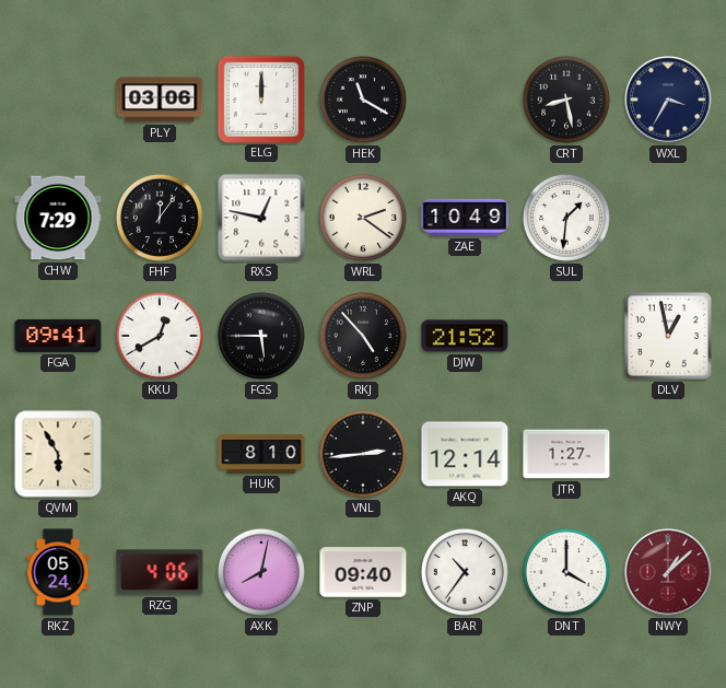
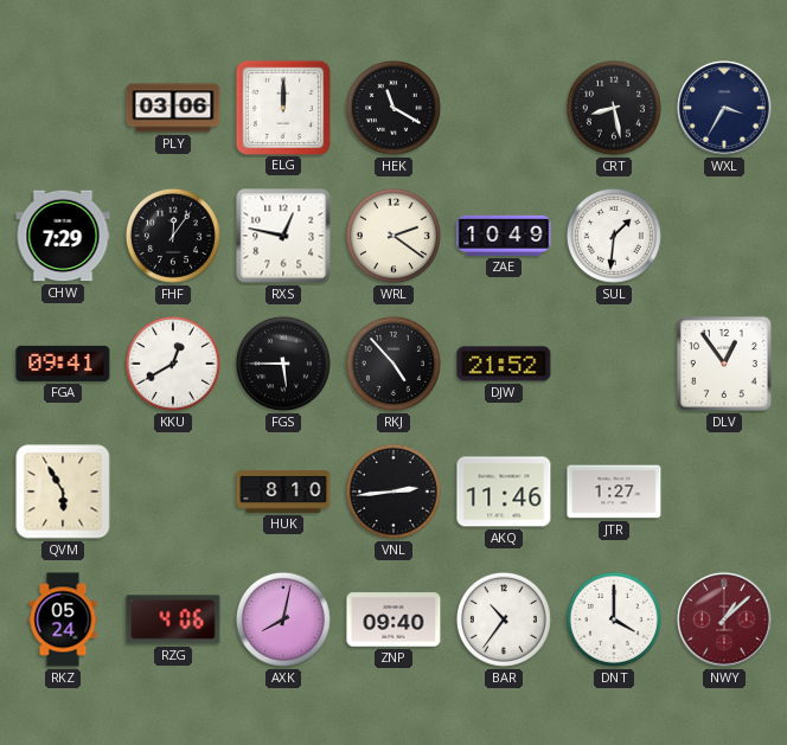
DLV: 12:58 -> 12:54
AKQ: 12:14 -> 11:46
